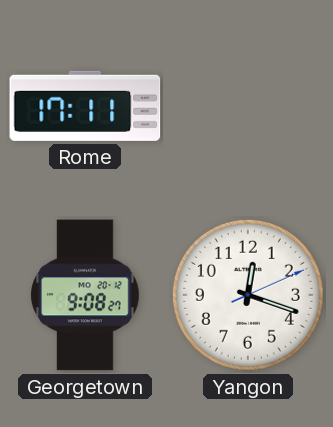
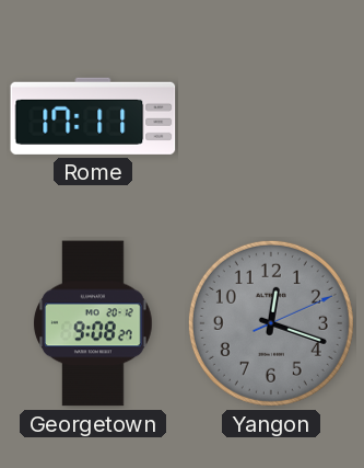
Yangon dial: white -> grey
